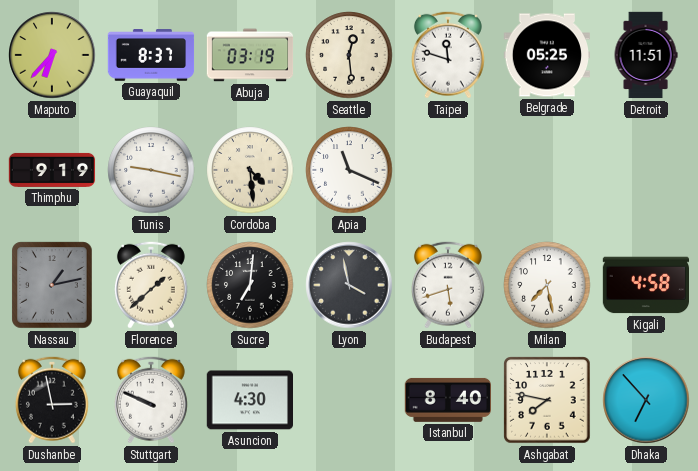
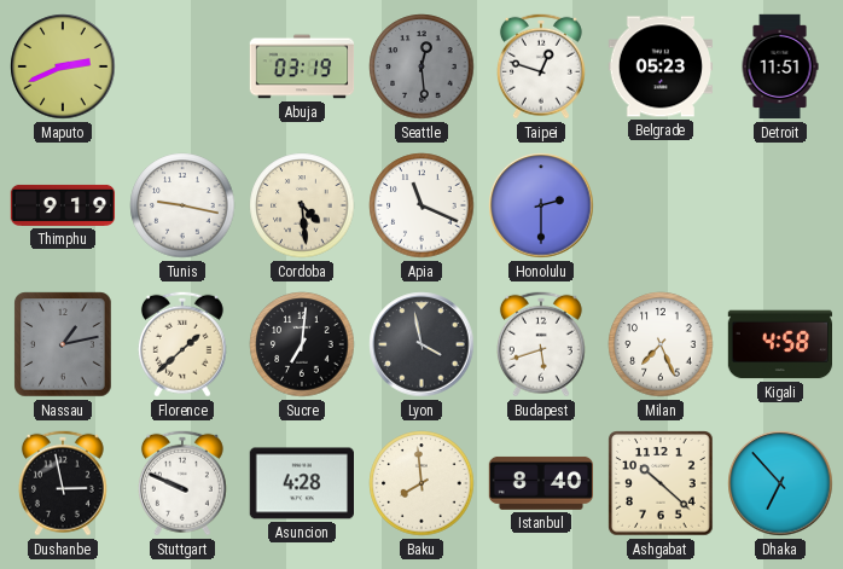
Maputo: 6:37 -> 2:41
Guayaquil: 8:37 -> none
Seattle dial: cream -> grey
Taipei: 11:48 -> 12:48
Belgrade: 05:25 -> 05:23
Honolulu: none -> 2:30
Milan: 7:28 -> 7:26
Asuncion: 4:30 -> 4:28
Baku: none -> 7:59
Ashgabat: 7:47 -> 10:22
